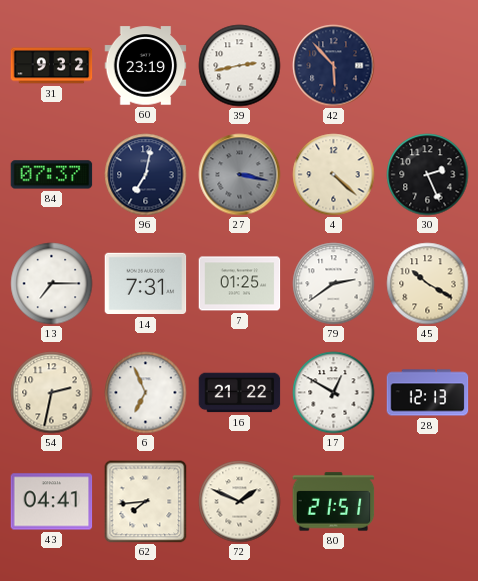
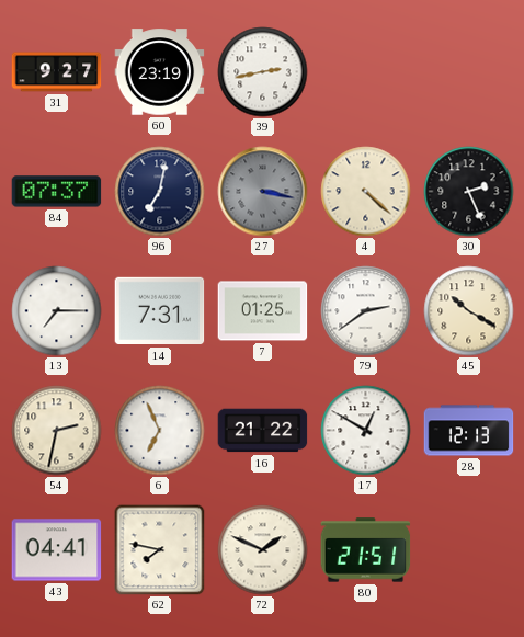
31: 9:32 -> 9:27
42: 5:53 -> none
62: 7:44 -> 7:47
